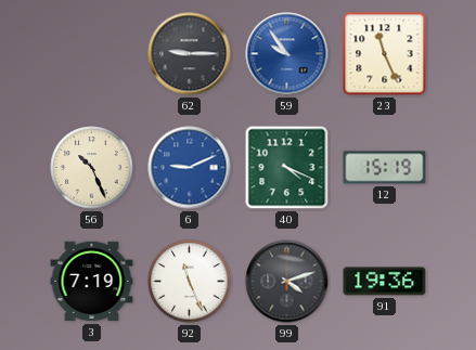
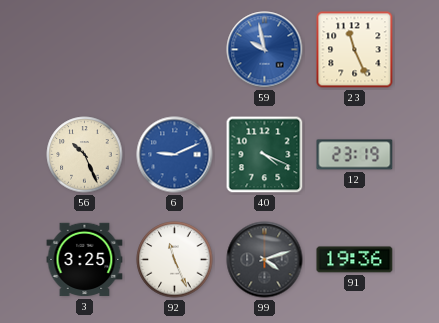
62: 9:15 -> none
59: 9:54 -> 9:58
12: 15:19 -> 23:19
3: 7:19 -> 3:25
